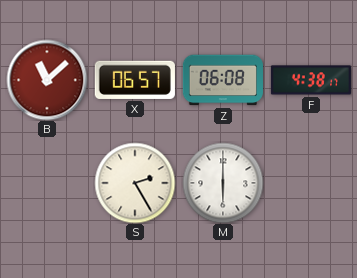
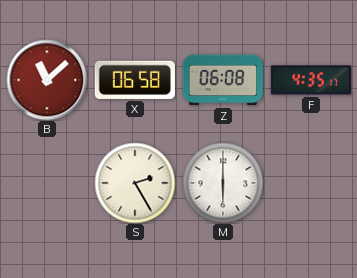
X: 06:57 -> 06:58
F: 4:38 -> 4:35
